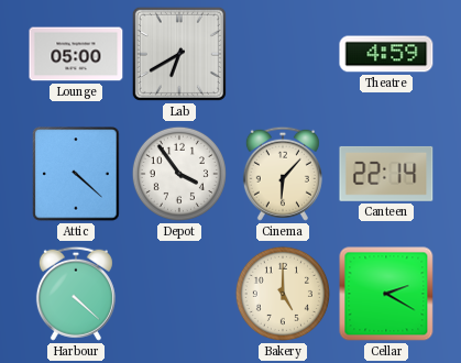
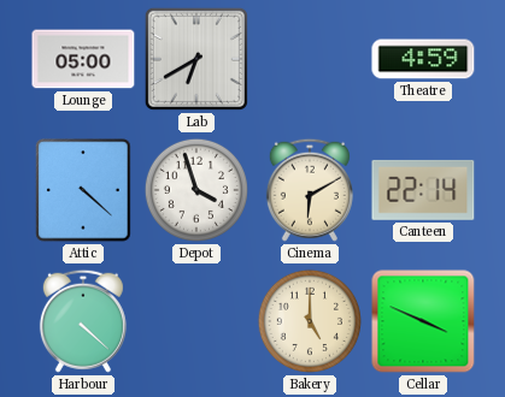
Depot: 3:54 -> 3:57
Cinema: 6:07 -> 6:10
Cellar: 2:20 -> 3:49
